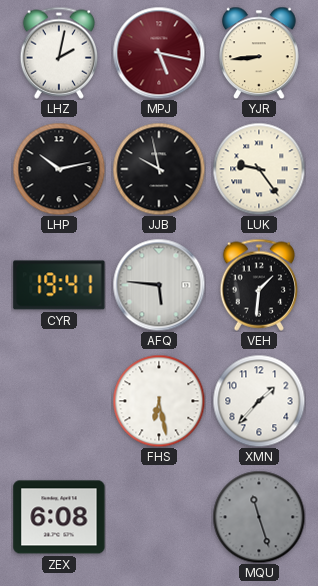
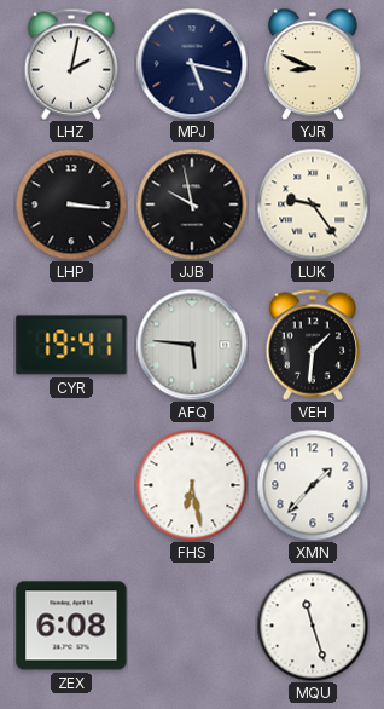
MPJ dial: burgundy -> navy
YJR: 8:44 -> 8:49
LHP: 10:13 -> 3:16
MQU dial: grey -> white
